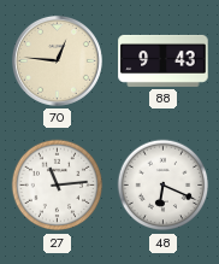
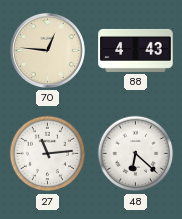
88: 9:43 -> 4:43
48: 6:19 -> 6:22
